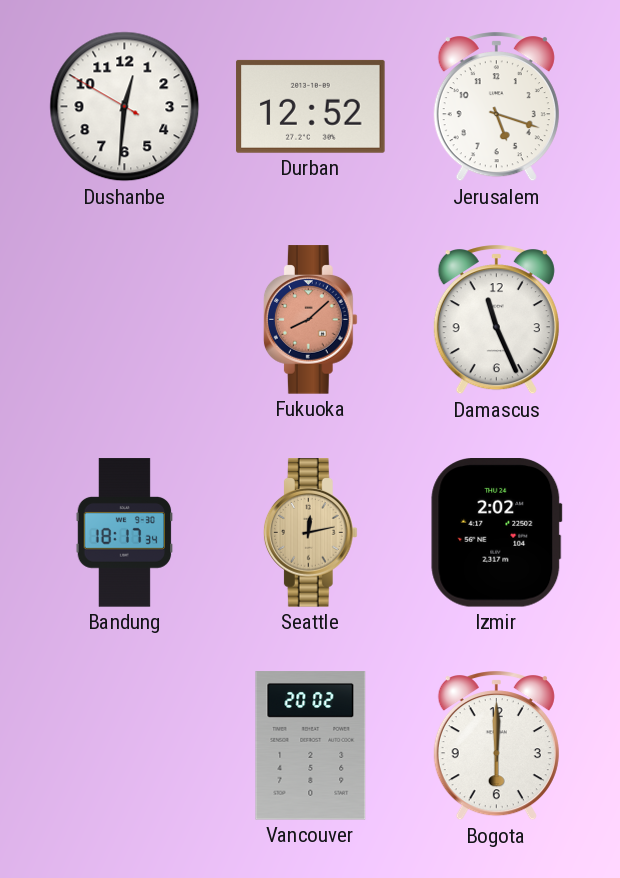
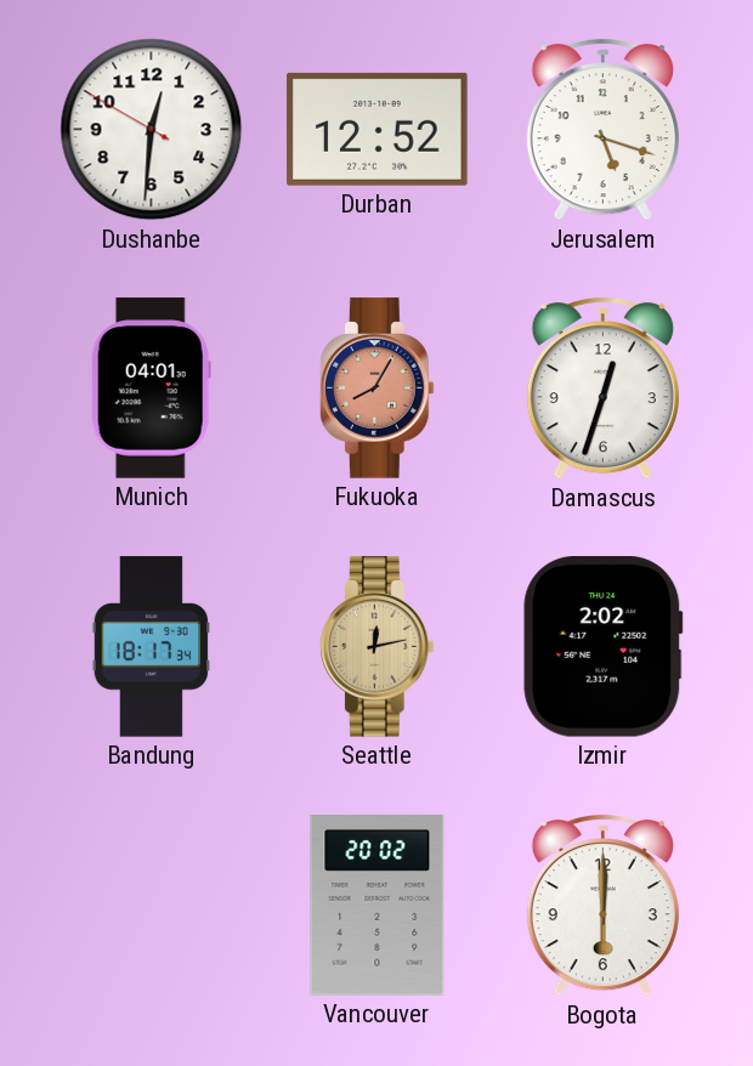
Munich: none -> 04:01
Fukuoka: 8:08 -> 8:05
Damascus: 11:26 -> 12:33
